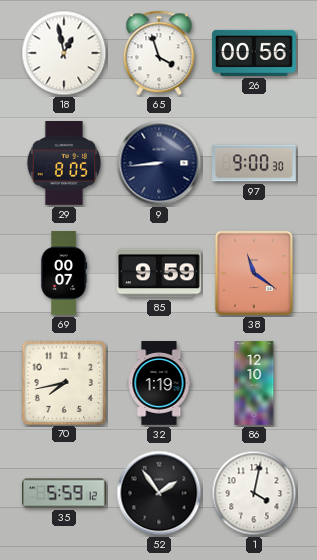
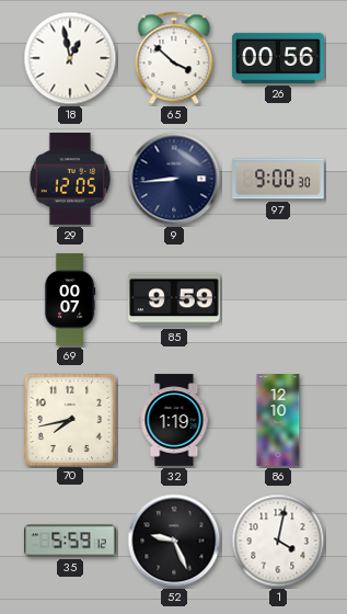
65: 3:57 -> 3:52
29: 8:05 -> 12:05
38: 11:21 -> none
52: 1:54 -> 9:26
